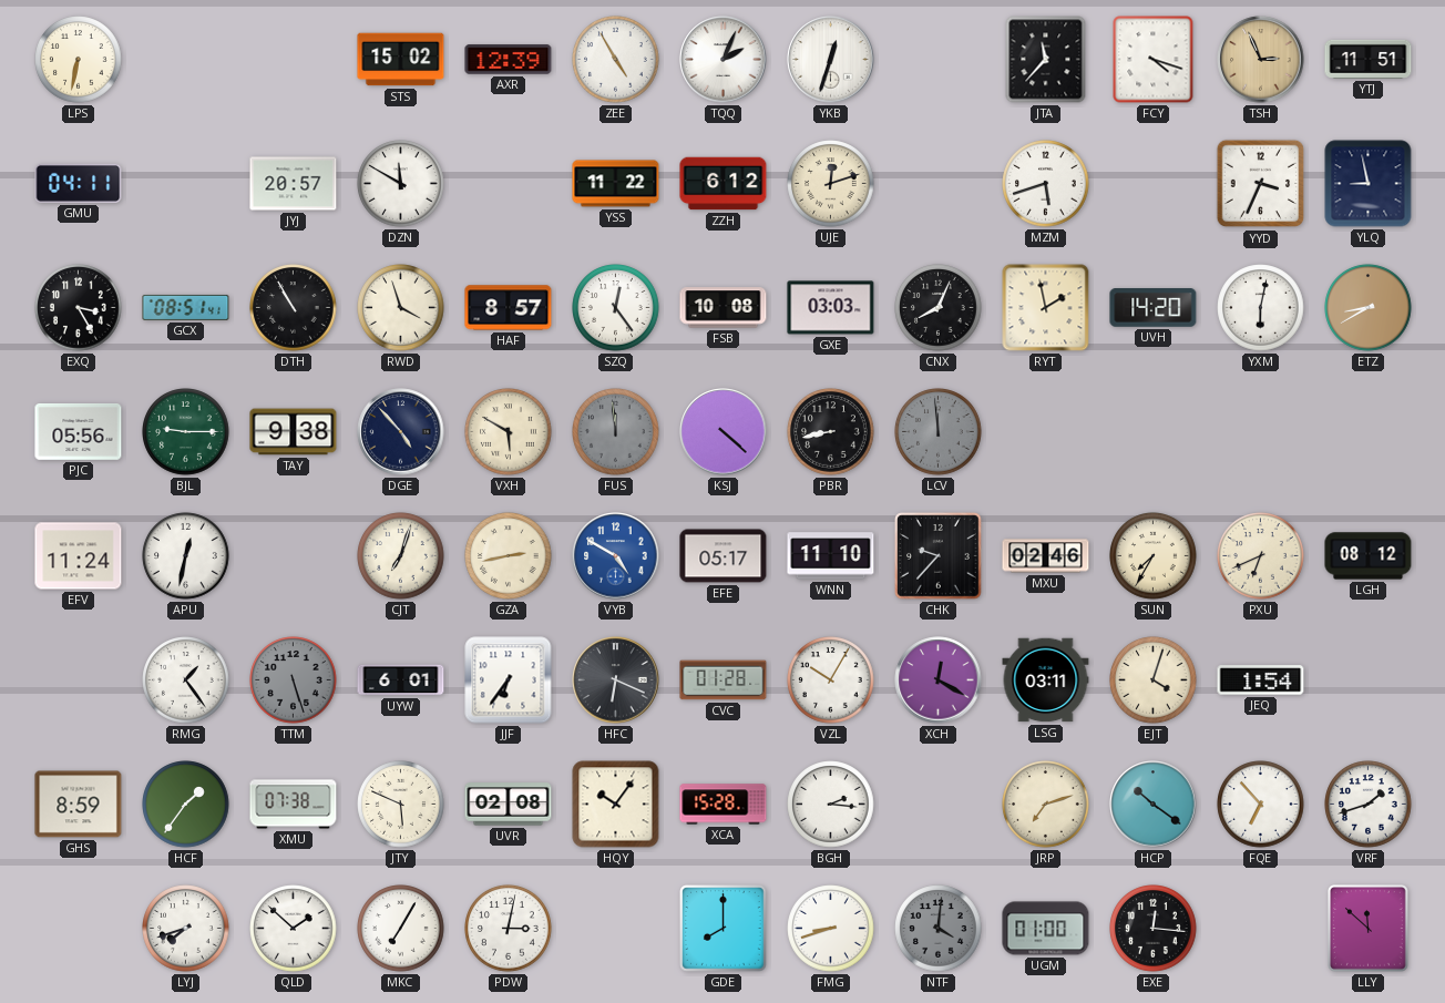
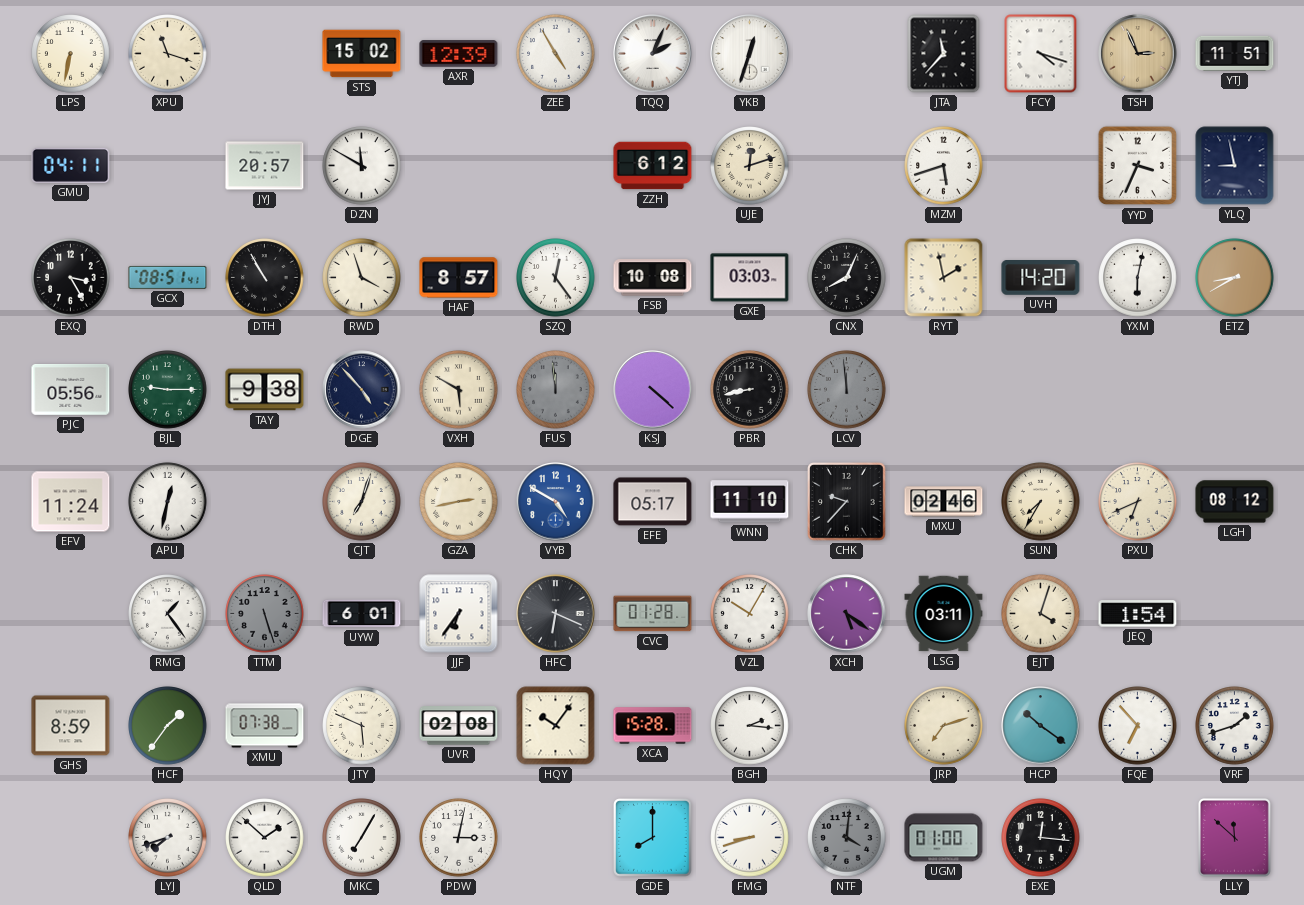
XPU: none -> 11:18
YSS: 11:22 -> none
XCH: 12:20 -> 5:21
